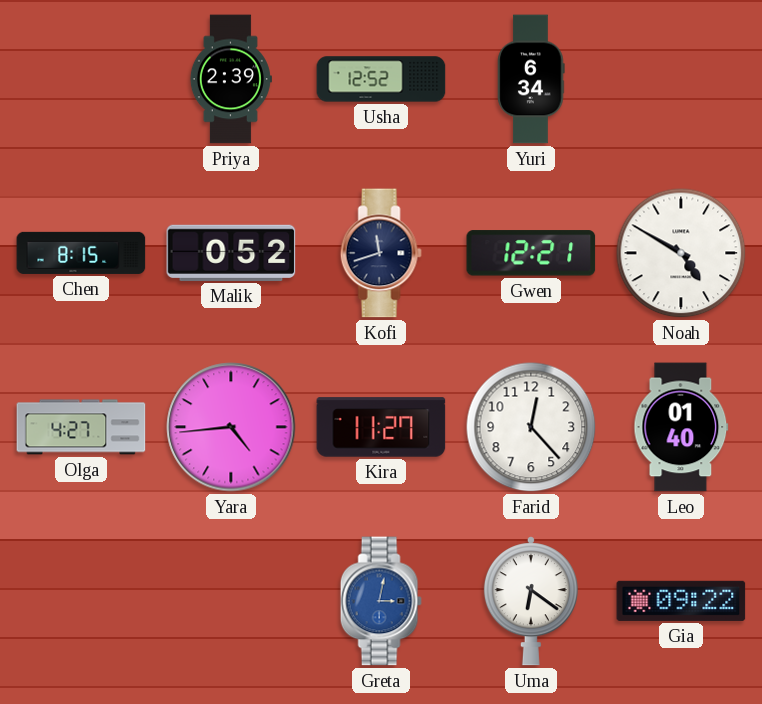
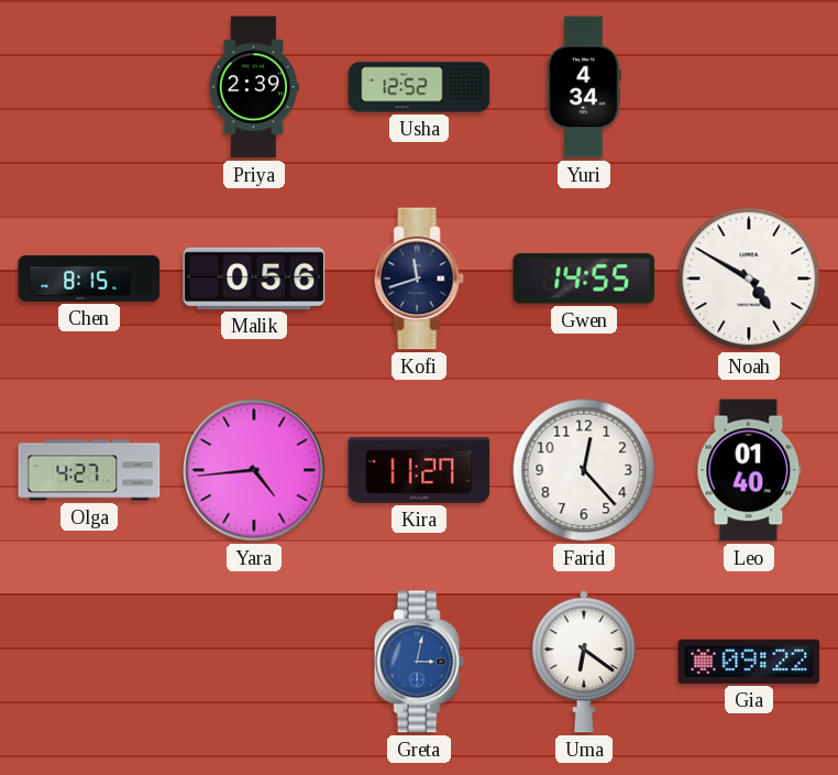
Yuri: 6:34 -> 4:34
Malik: 0:52 -> 0:56
Gwen: 12:21 -> 14:55
